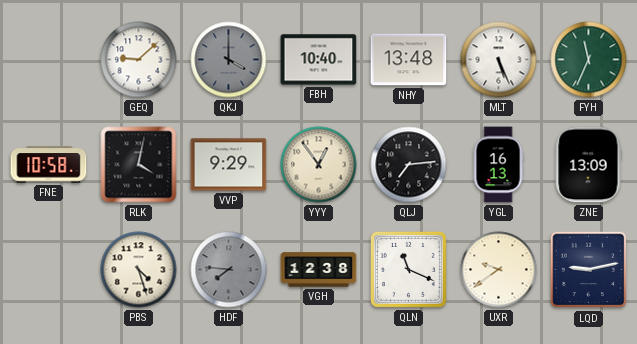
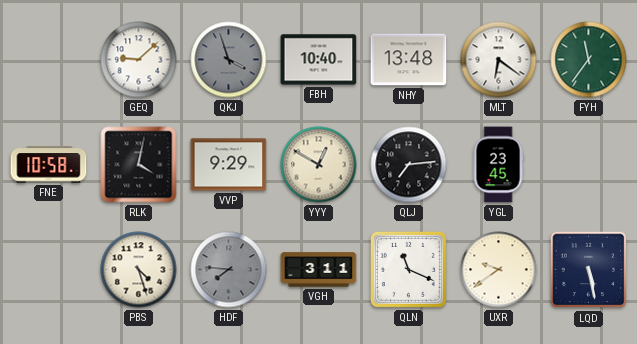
QKJ: 4:00 -> 3:57
MLT: 5:26 -> 6:21
FYH: 11:34 -> 11:36
YYY: 12:54 -> 12:50
YGL: 16:13 -> 23:45
ZNE: 13:09 -> none
VGH: 12:38 -> 3:11
LQD: 9:13 -> 5:28
